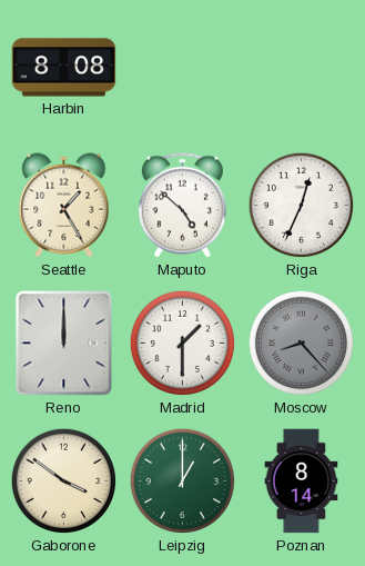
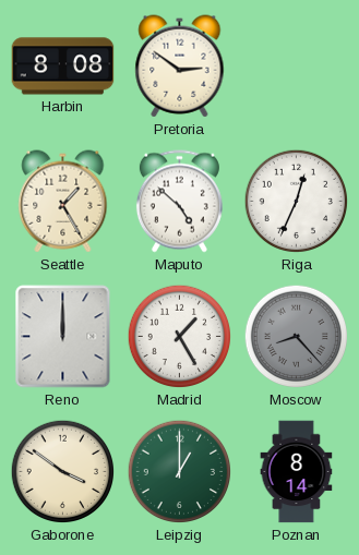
Pretoria: none -> 2:51
Madrid: 1:30 -> 1:25
